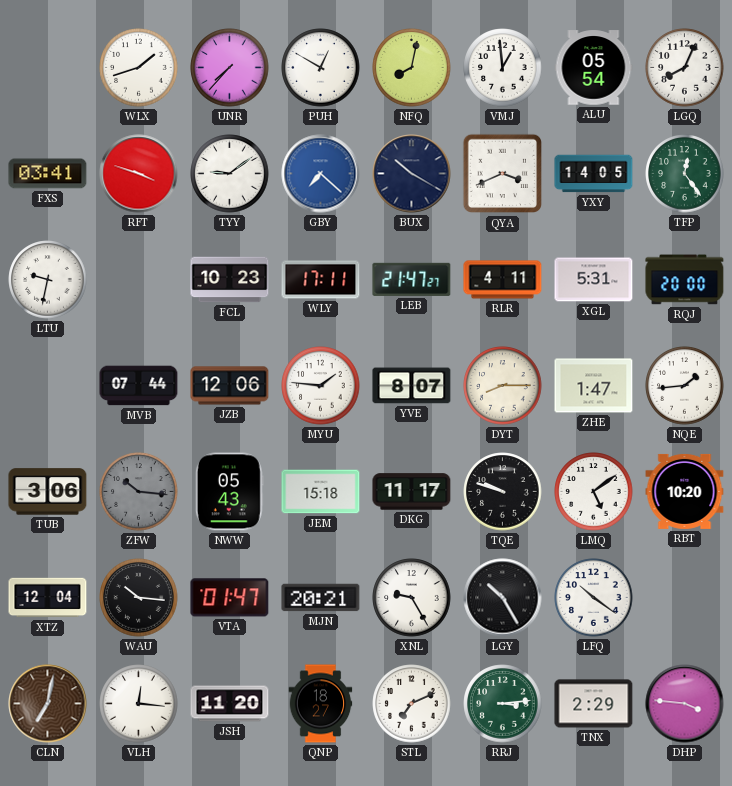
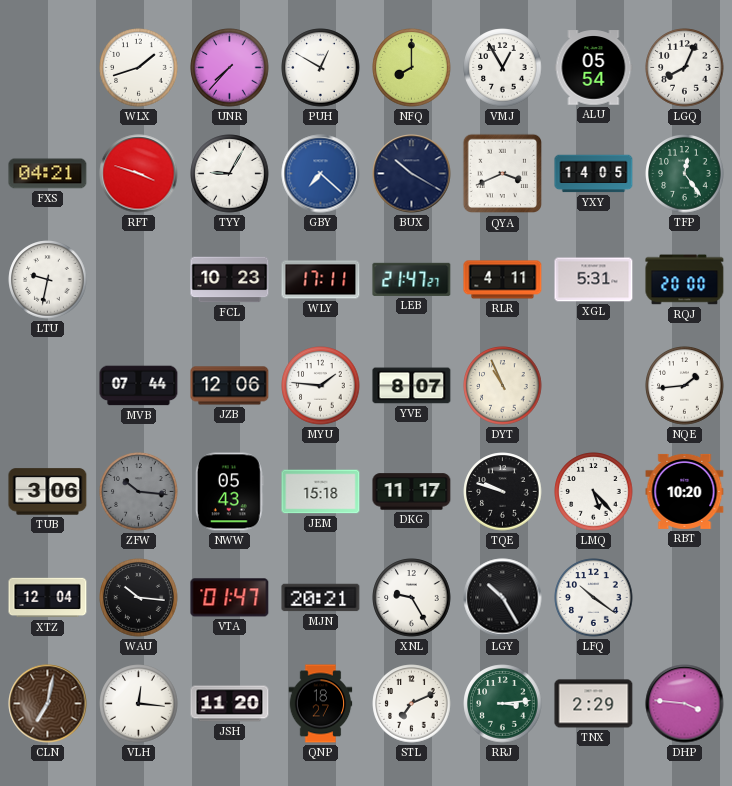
NFQ: 8:02 -> 8:00
VMJ: 12:59 -> 12:55
FXS: 03:41 -> 04:21
TYY: 9:09 -> 9:05
DYT: 8:15 -> 10:56
ZHE: 1:47 -> none
LMQ: 5:09 -> 5:23
